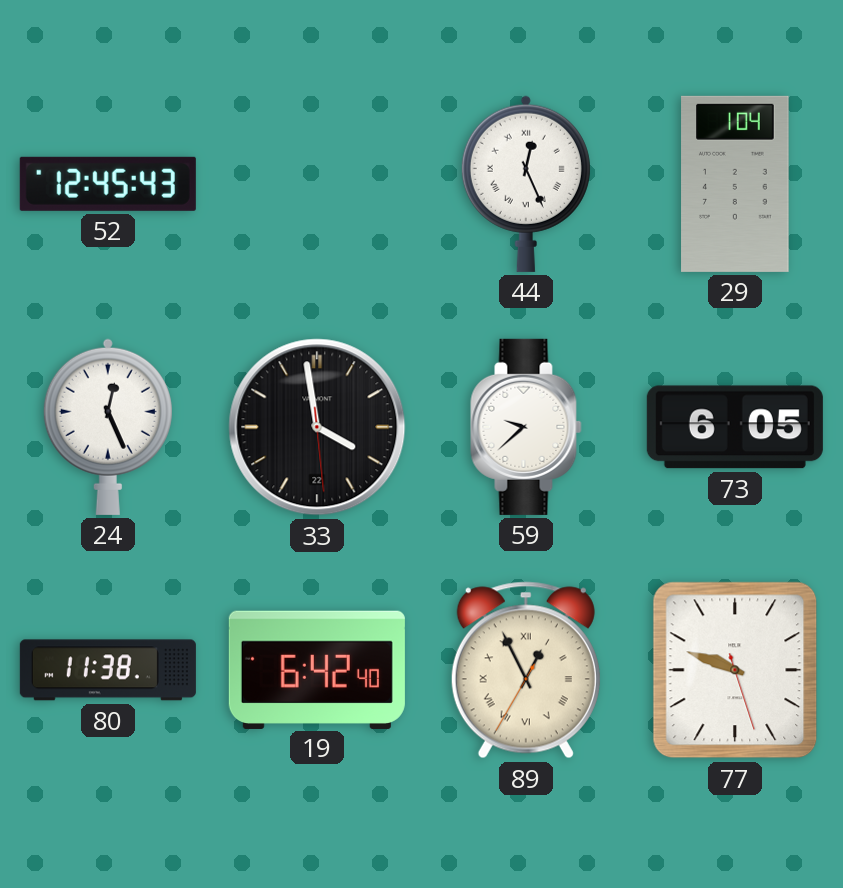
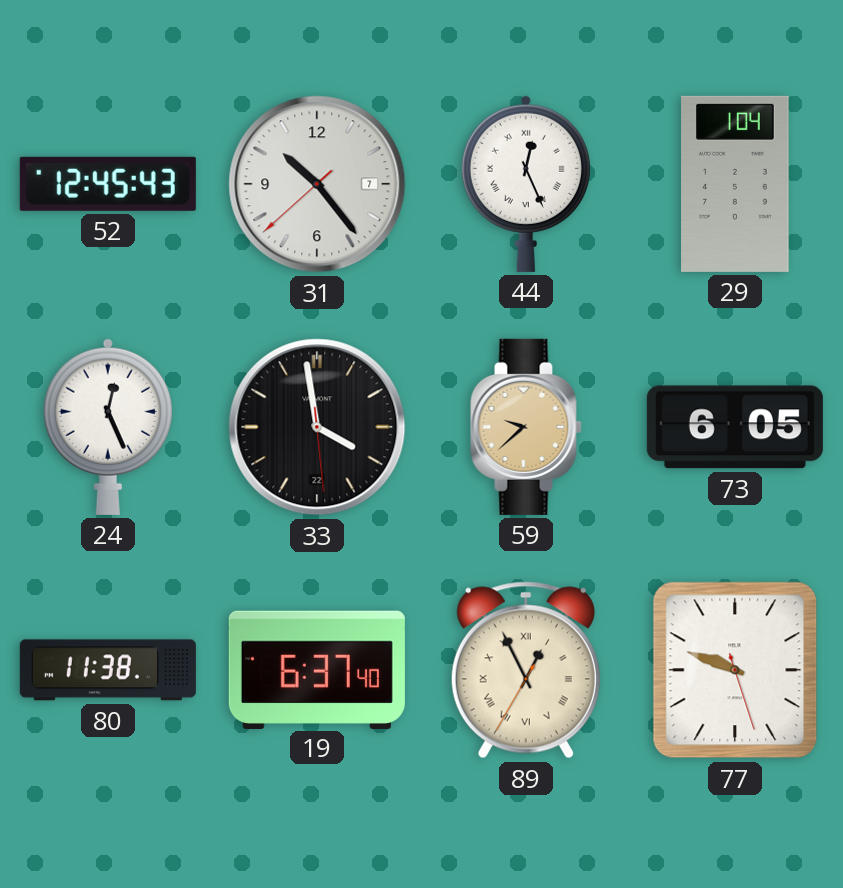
31: none -> 10:23
59 dial: white -> champagne
19: 6:42 -> 6:37
